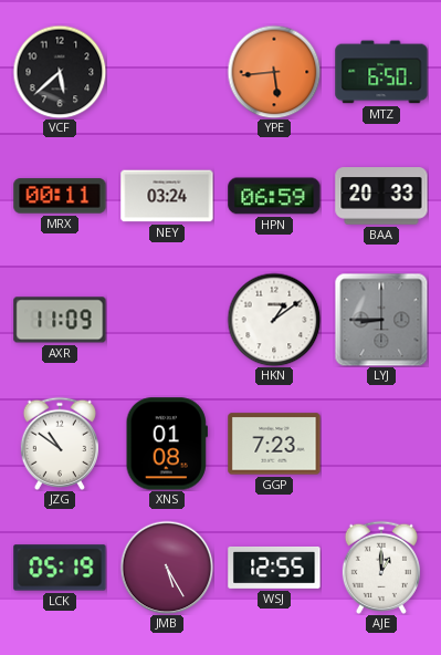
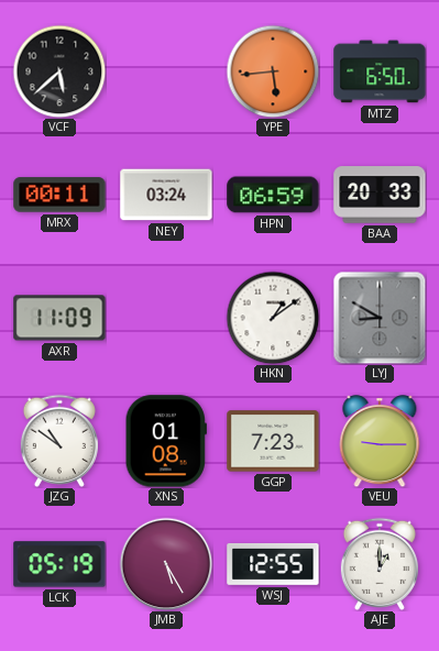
LYJ: 8:45 -> 8:50
VEU: none -> 9:15
